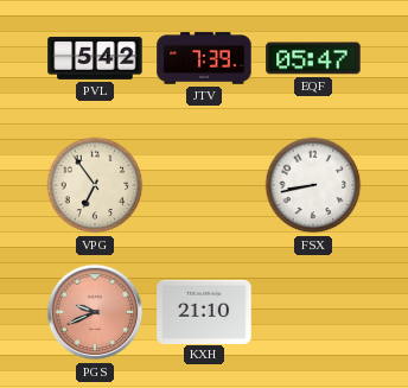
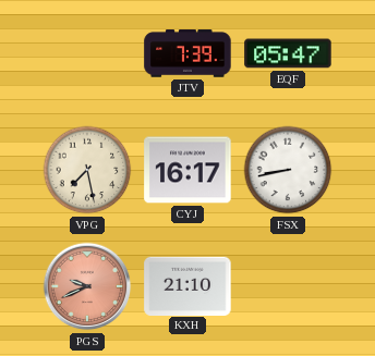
PVL: 5:42 -> none
VPG: 6:54 -> 7:28
CYJ: none -> 16:17
